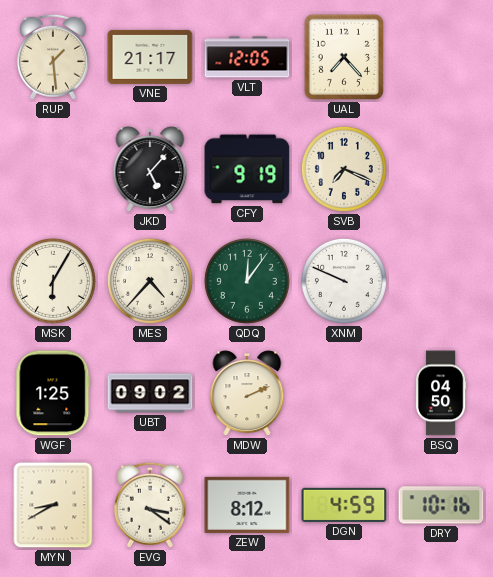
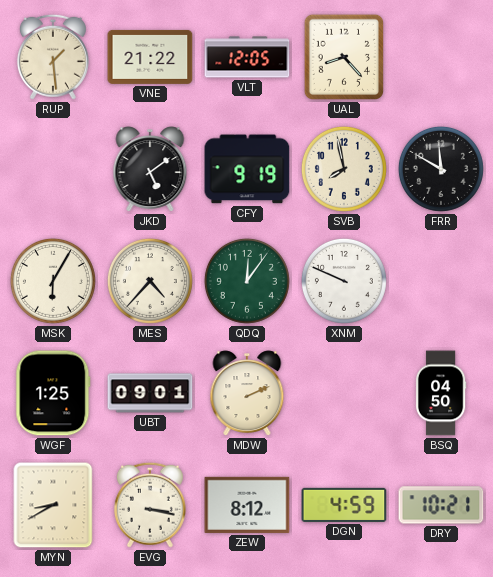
VNE: 21:17 -> 21:22
UAL: 7:23 -> 8:23
JKD: 5:07 -> 5:09
SVB: 7:19 -> 7:58
FRR: none -> 11:50
UBT: 09:02 -> 09:01
EVG: 3:21 -> 3:17
DRY: 10:16 -> 10:21
